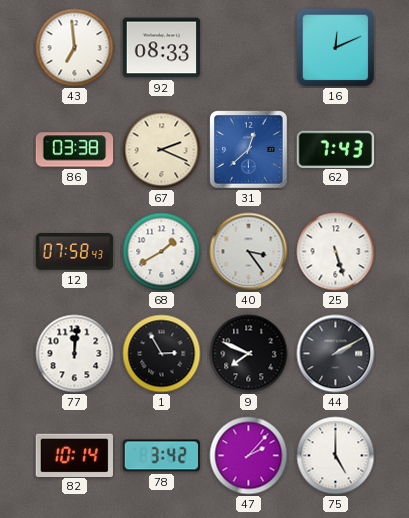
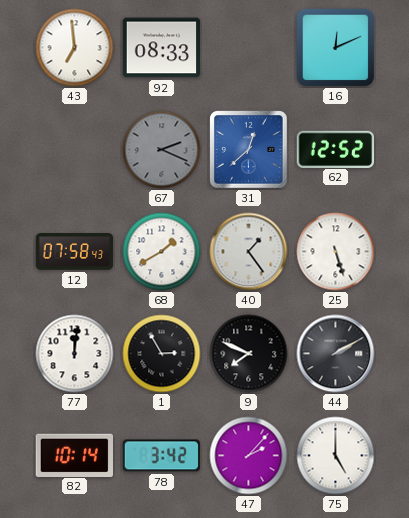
86: 03:38 -> none
67 dial: cream -> grey
62: 7:43 -> 12:52
40: 3:24 -> 1:24
